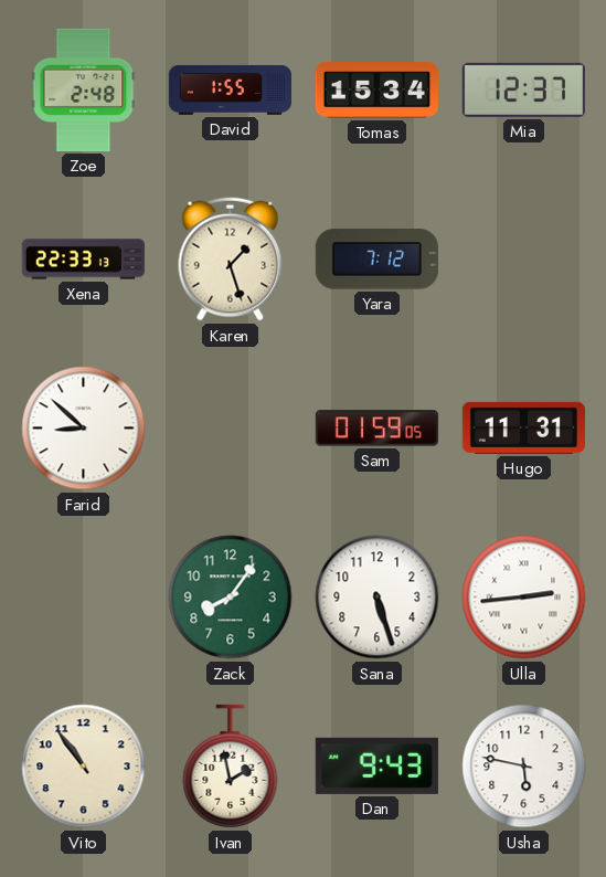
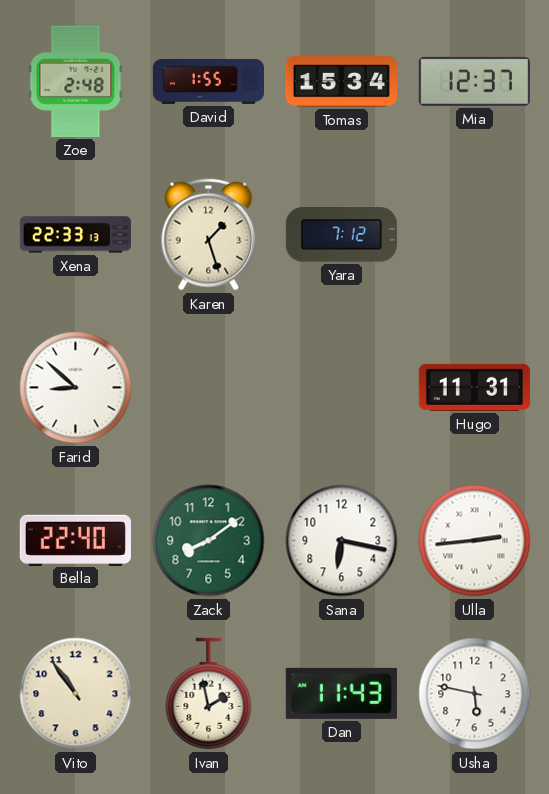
Sam: 01:59 -> none
Bella: none -> 22:40
Zack: 8:06 -> 8:09
Sana: 5:27 -> 6:17
Dan: 9:43 -> 11:43
